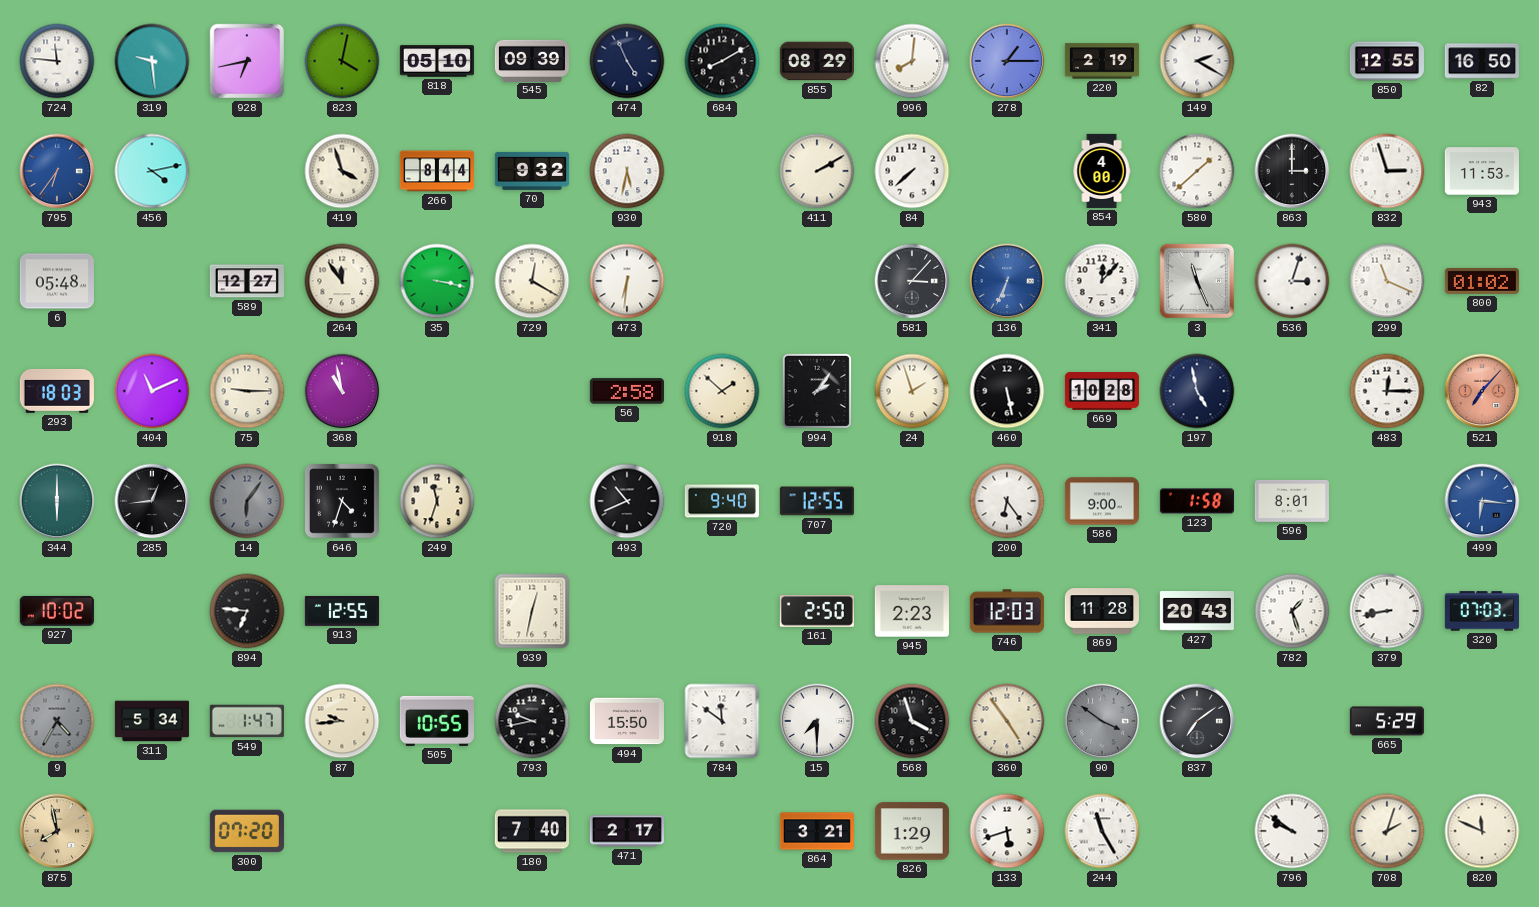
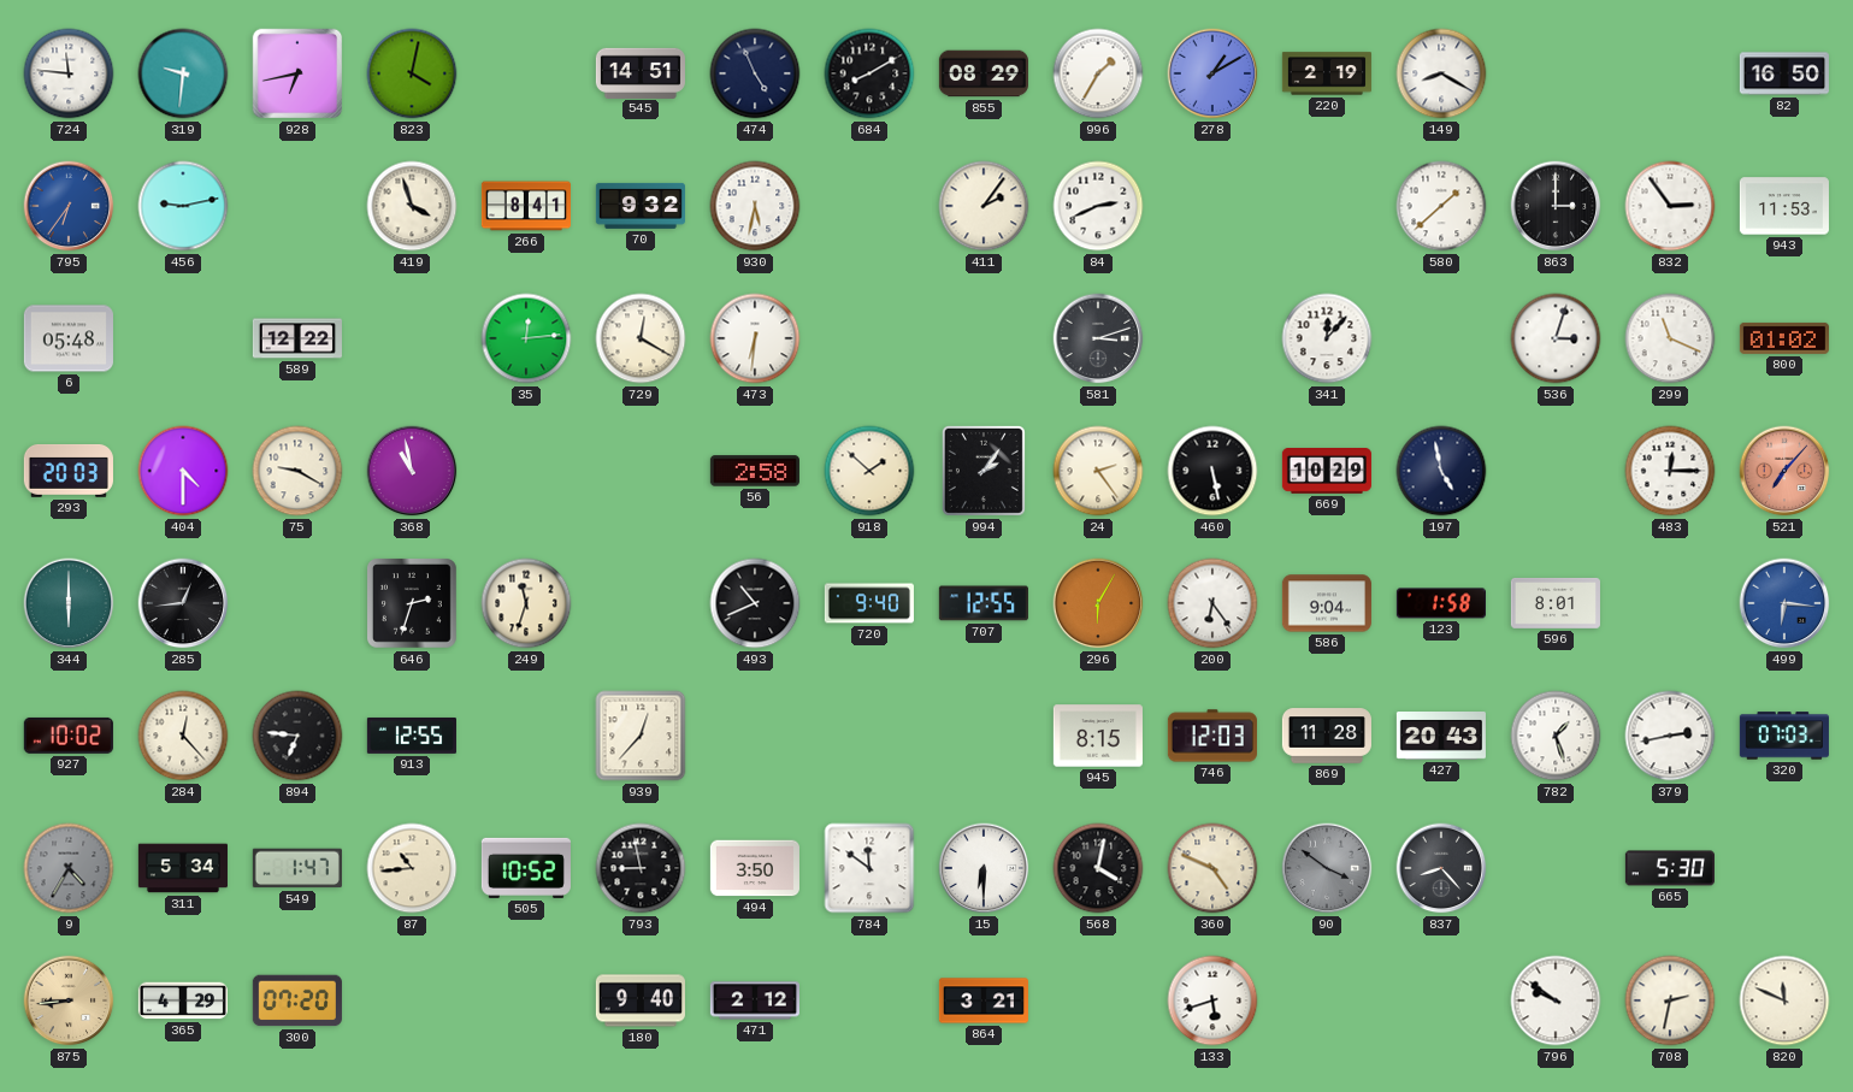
319: 9:29 -> 9:31
818: 05:10 -> none
545: 09:39 -> 14:51
996: 8:01 -> 1:35
278: 1:15 -> 1:10
149: 2:20 -> 8:20
850: 12:55 -> none
456: 4:13 -> 9:13
266: 8:44 -> 8:41
411: 2:10 -> 2:06
84: 7:38 -> 2:41
854: 4:00 -> none
832: 2:57 -> 2:54
589: 12:27 -> 12:22
264: 11:54 -> none
35: 3:17 -> 12:14
581: 3:07 -> 3:12
136: 6:34 -> none
3: 11:26 -> none
293: 18:03 -> 20:03
404: 11:11 -> 4:30
75: 9:15 -> 9:20
24: 1:57 -> 2:24
669: 10:28 -> 10:29
14: 6:06 -> none
646: 4:33 -> 2:33
296: none -> 6:05
586: 9:00 -> 9:04
284: none -> 12:23
939: 12:32 -> 12:37
161: 2:50 -> none
945: 2:23 -> 8:15
379: 8:43 -> 2:43
87: 9:44 -> 10:44
505: 10:55 -> 10:52
793: 9:43 -> 8:58
494: 15:50 -> 3:50
15: 7:30 -> 6:30
568: 3:57 -> 4:02
360: 4:54 -> 4:49
837: 7:09 -> 8:23
665: 5:29 -> 5:30
875: 7:58 -> 8:44
365: none -> 4:29
180: 7:40 -> 9:40
471: 2:17 -> 2:12
826: 1:29 -> none
244: 11:25 -> none
708: 2:03 -> 2:32
